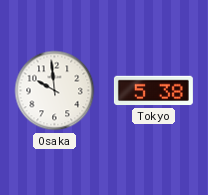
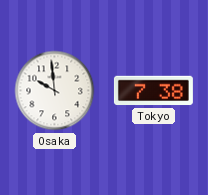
Tokyo: 5:38 -> 7:38
